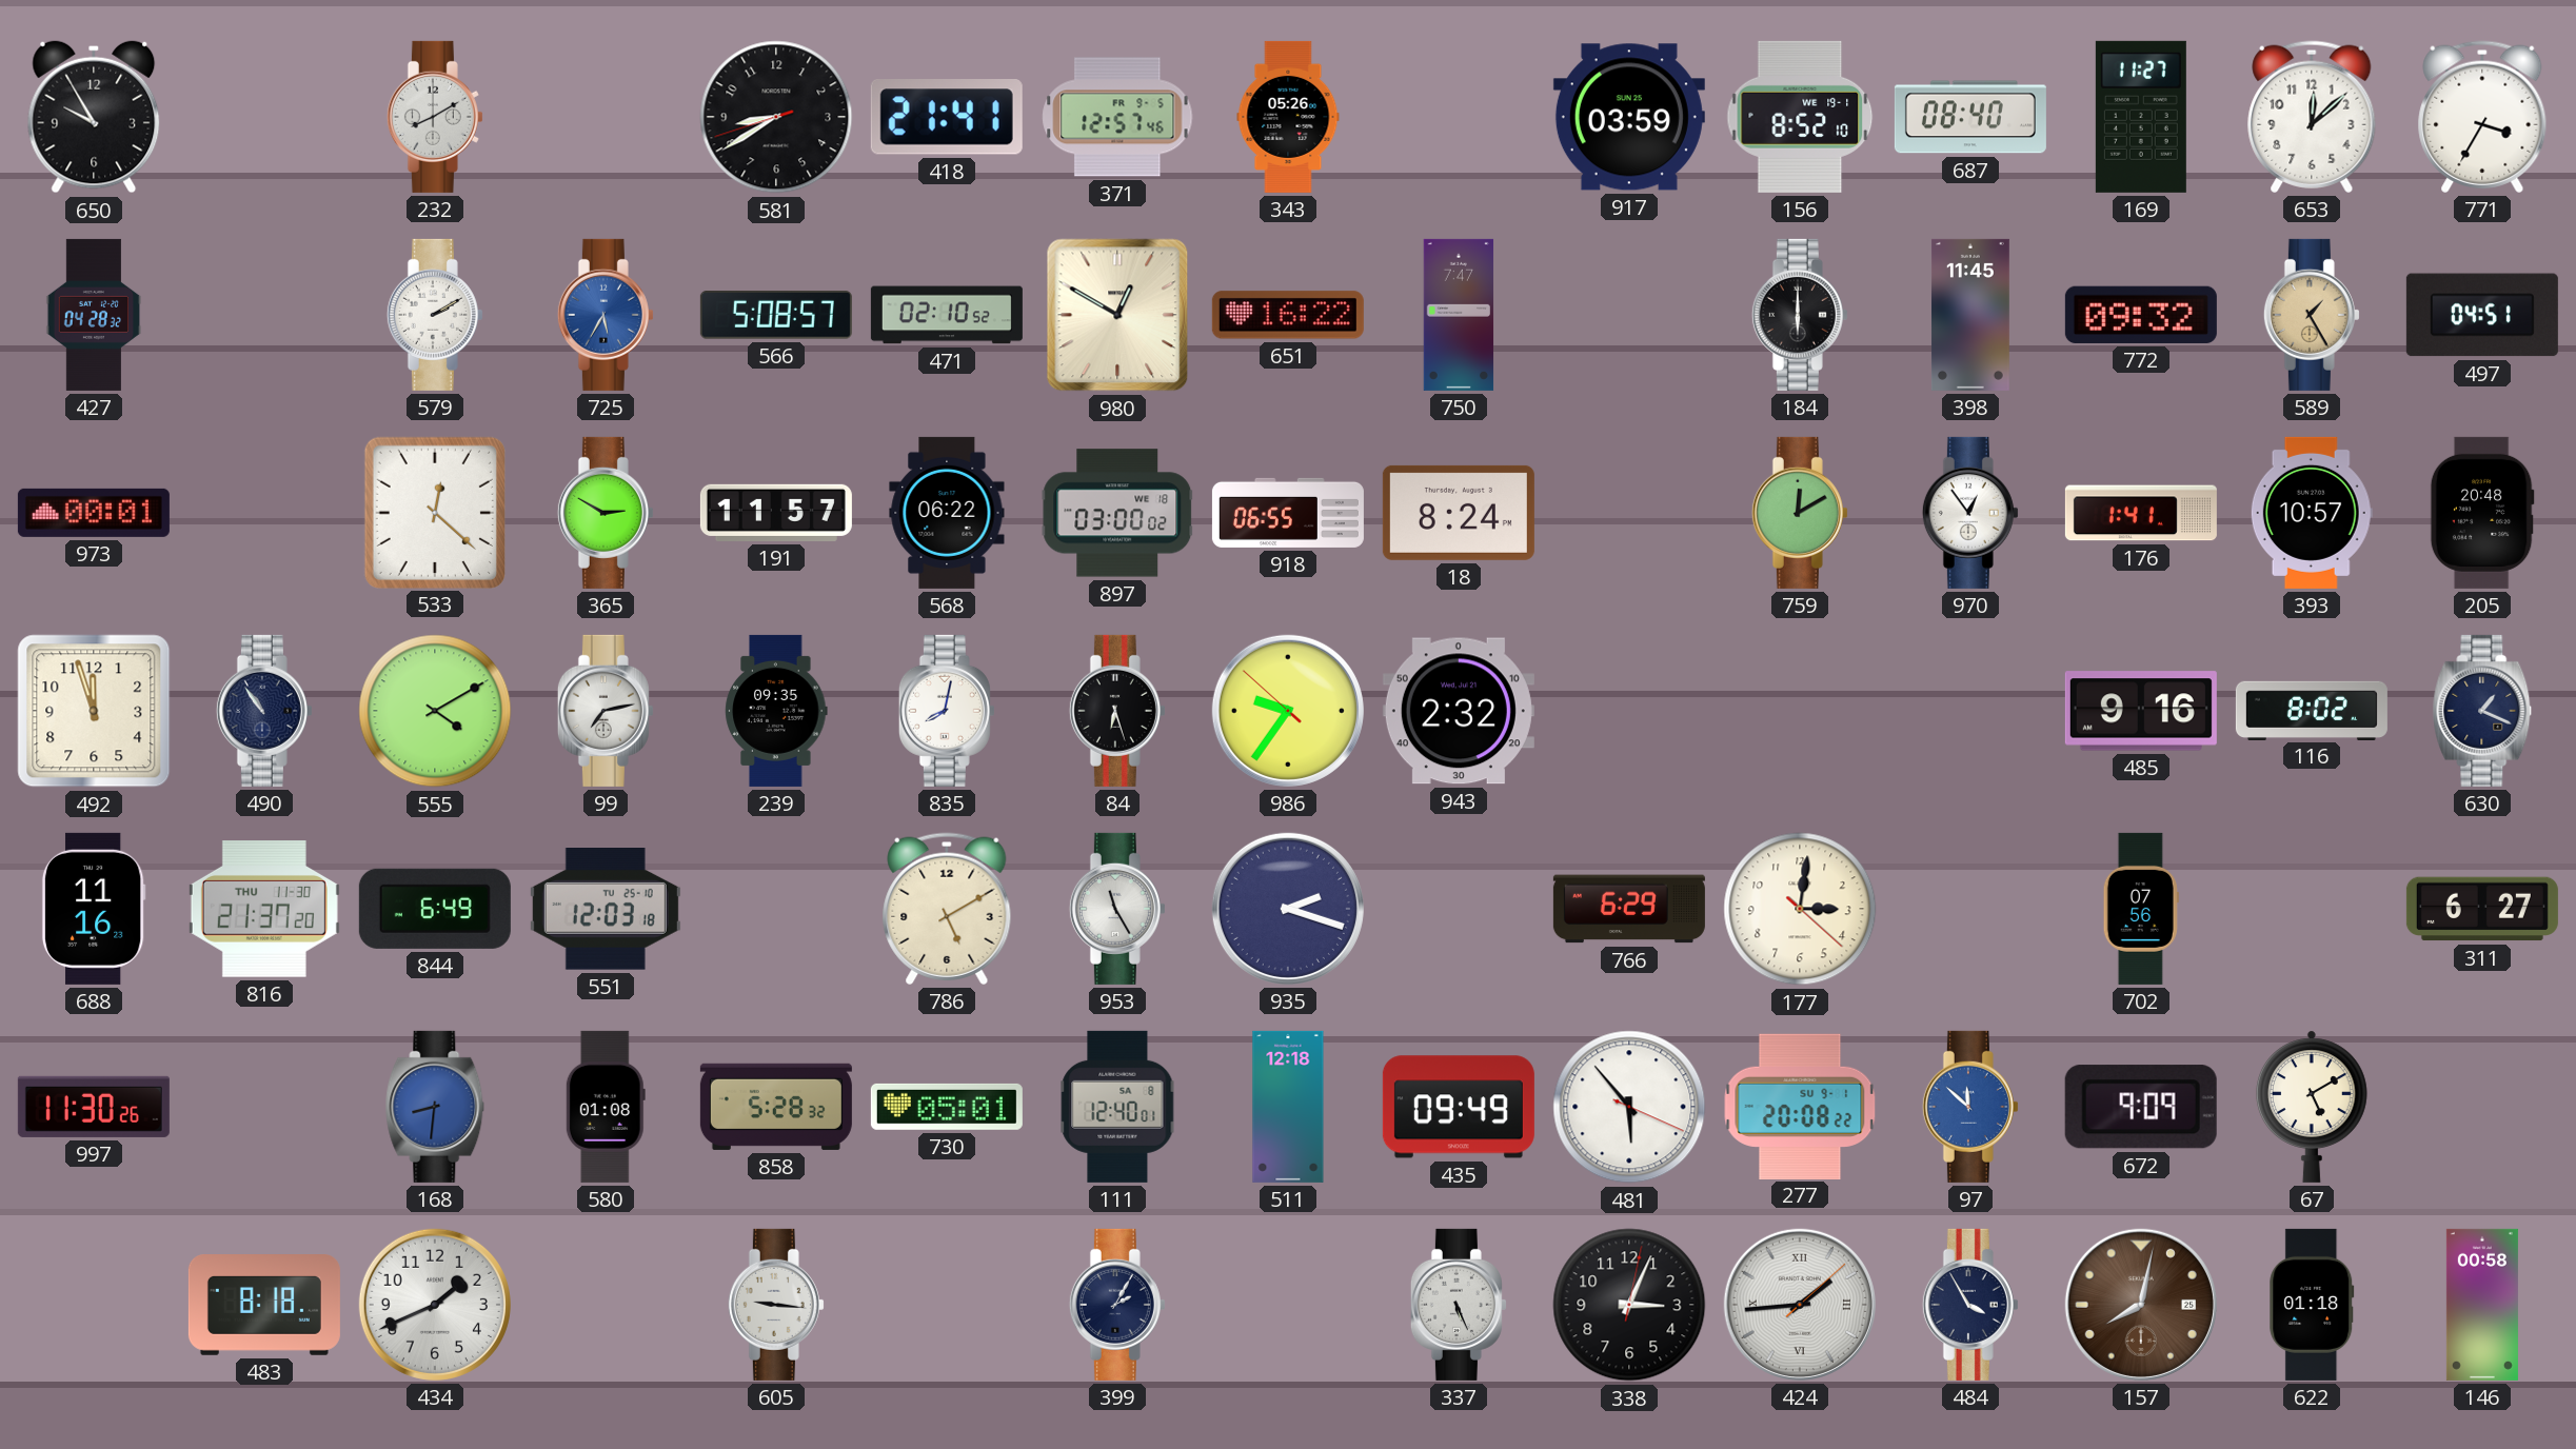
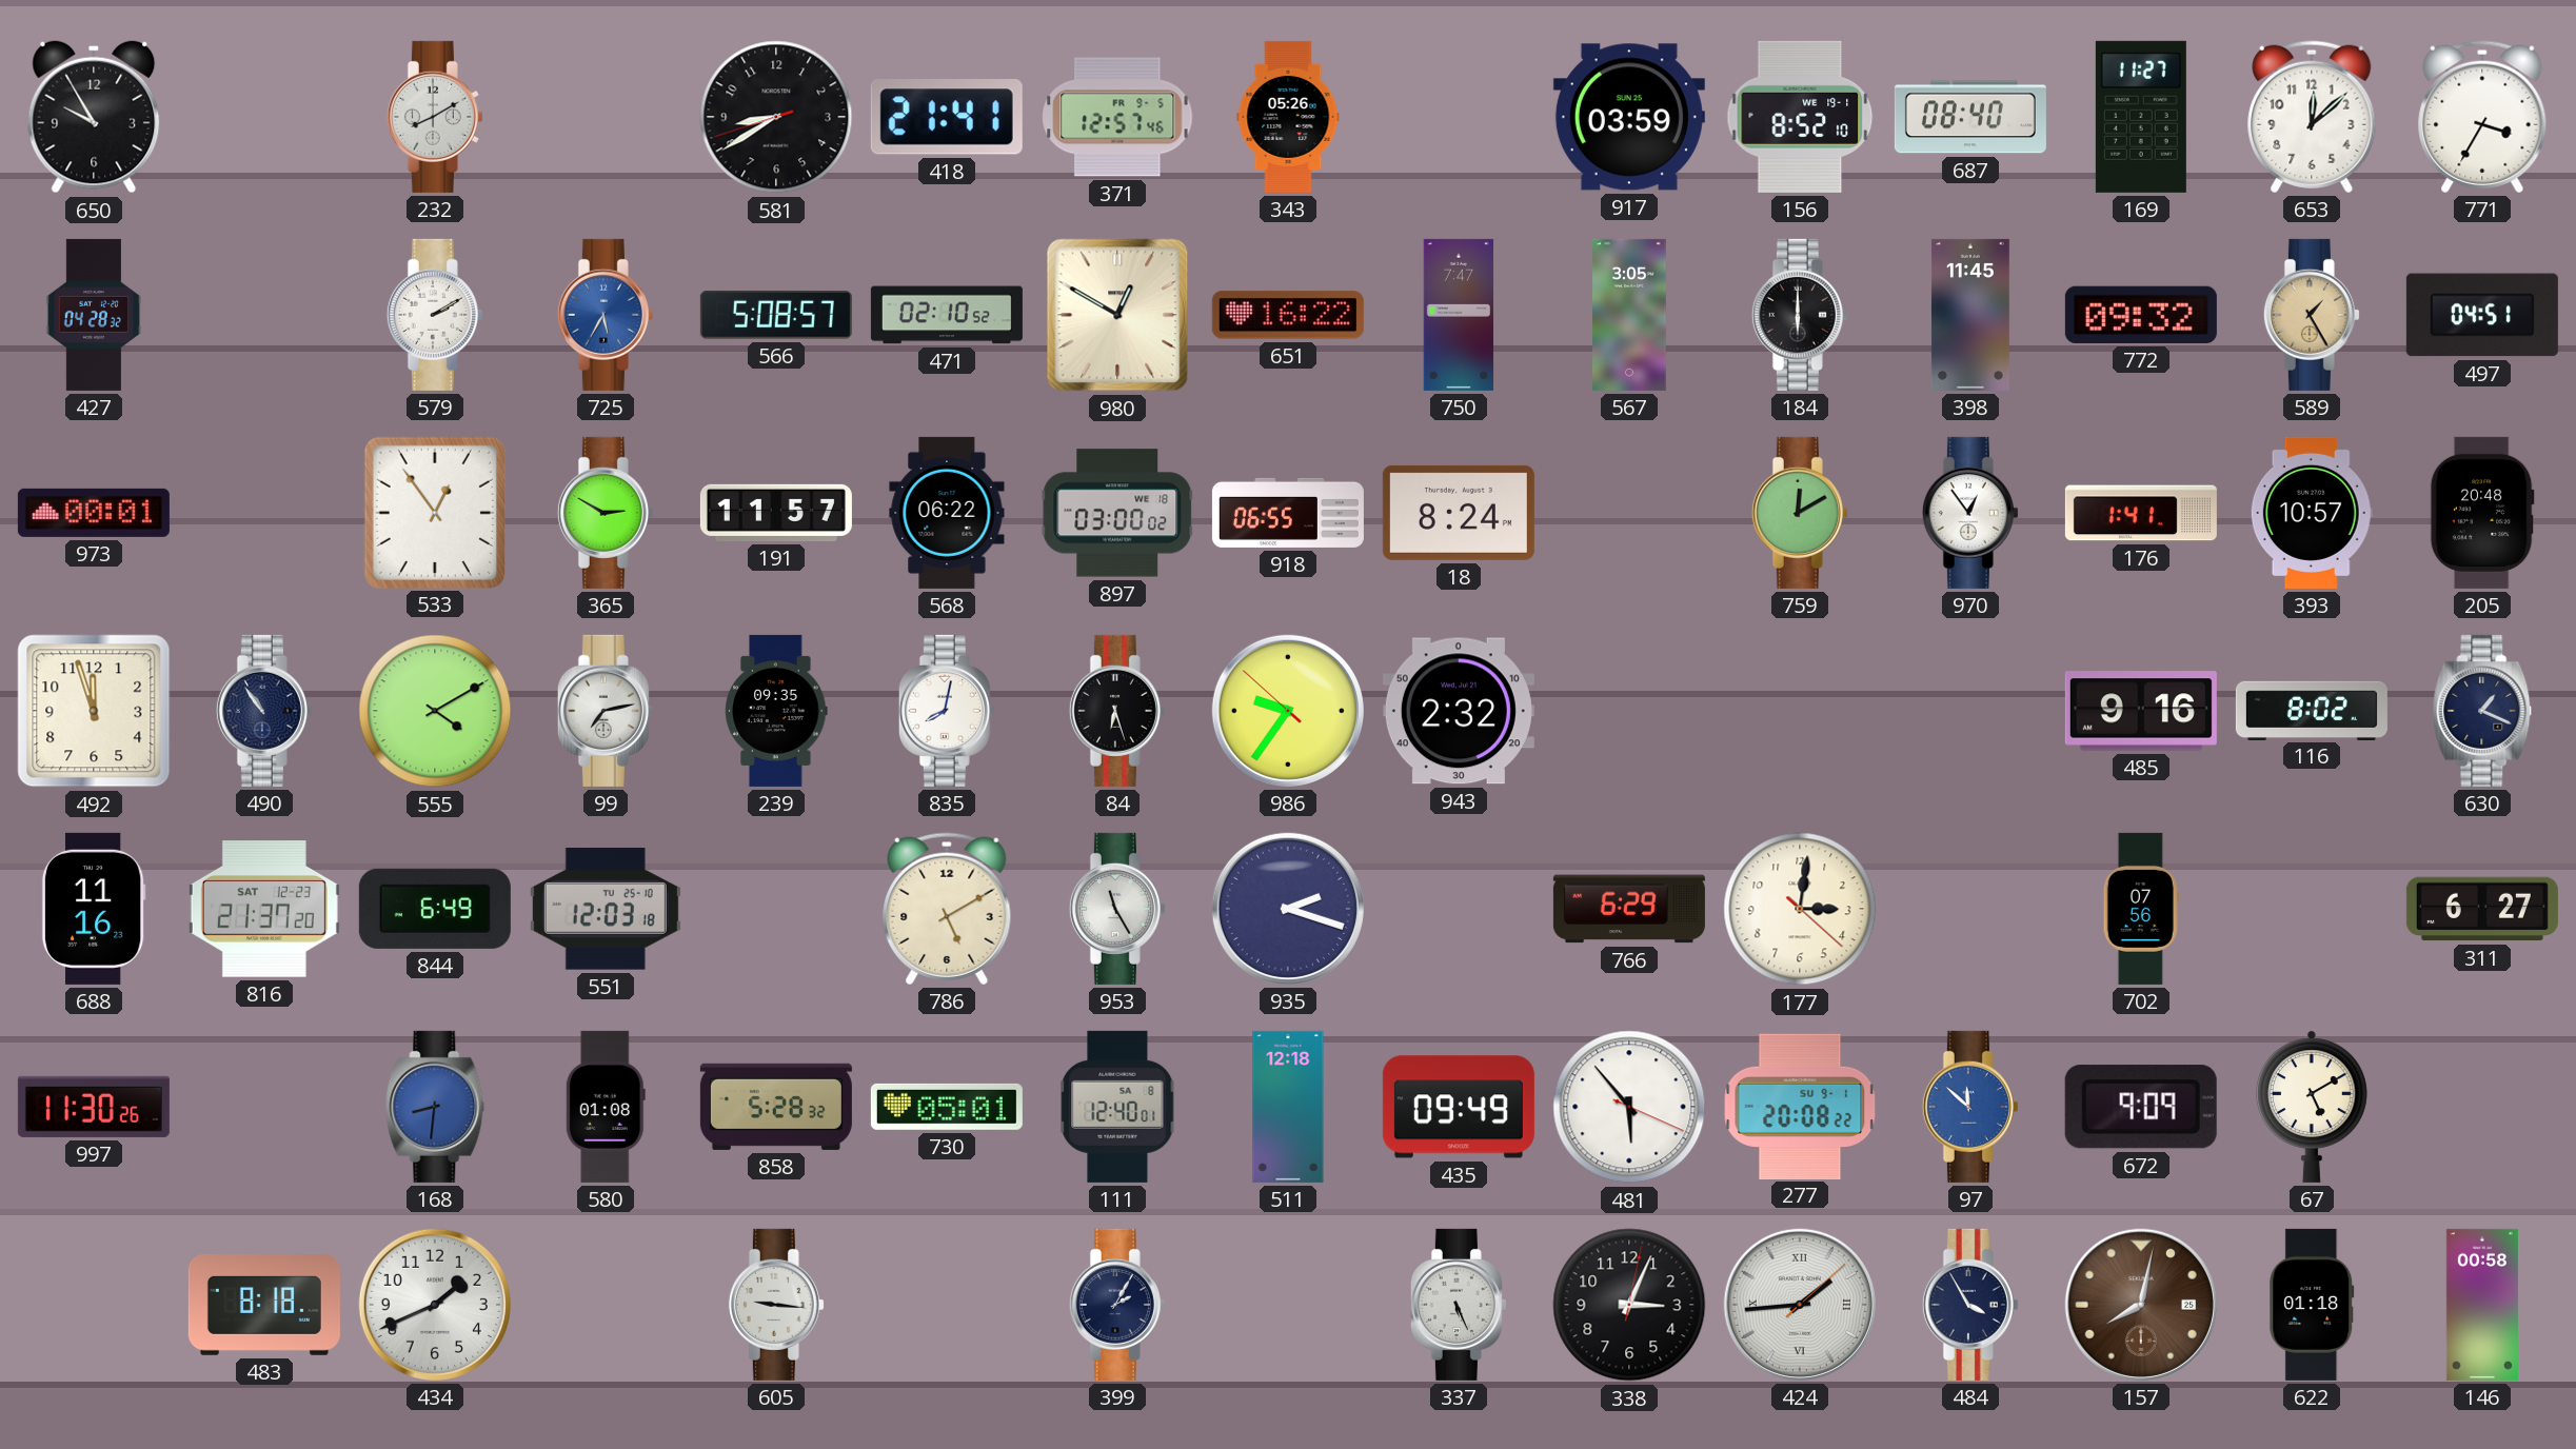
567: none -> 3:05
533: 12:22 -> 12:54
816 date: THU 11-30 -> SAT 12-23
